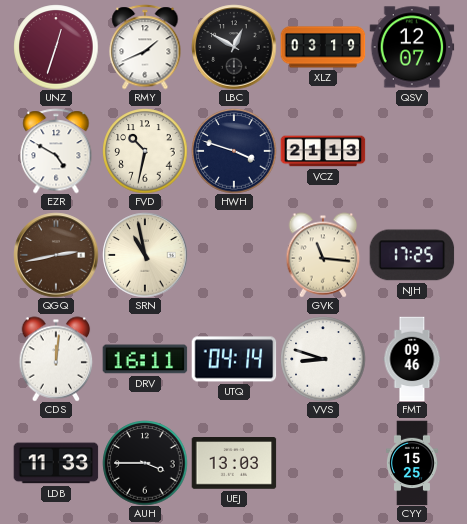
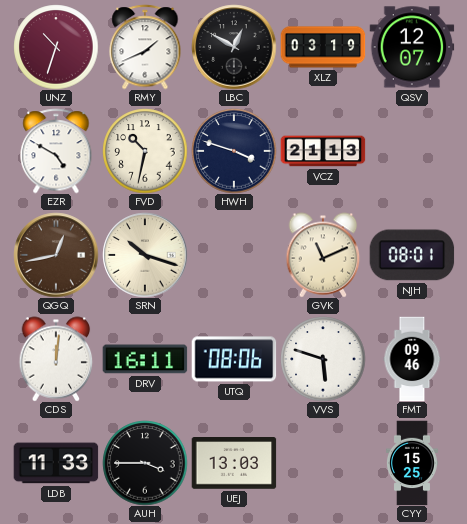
UNZ: 12:33 -> 10:33
QGQ: 2:43 -> 12:43
SRN: 10:58 -> 10:18
GVK: 11:16 -> 11:11
NJH: 17:25 -> 08:01
UTQ: 04:14 -> 08:06
VVS: 8:48 -> 5:48
